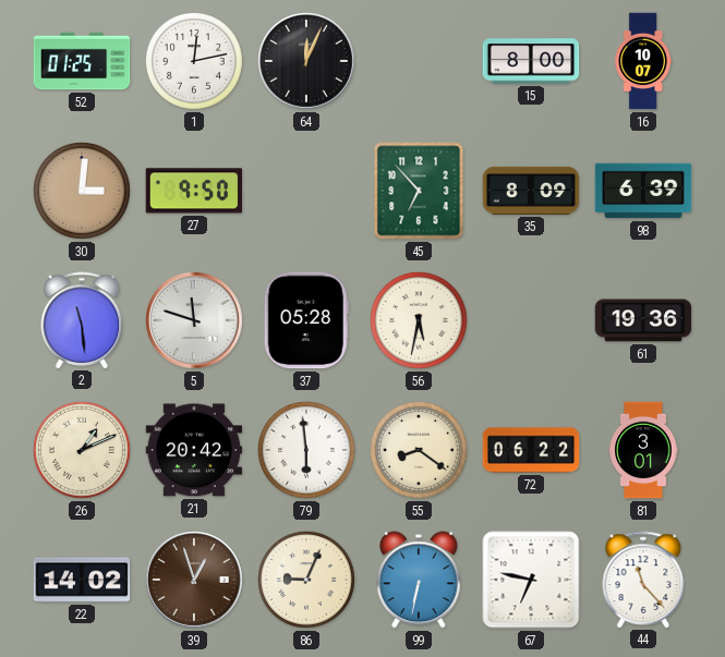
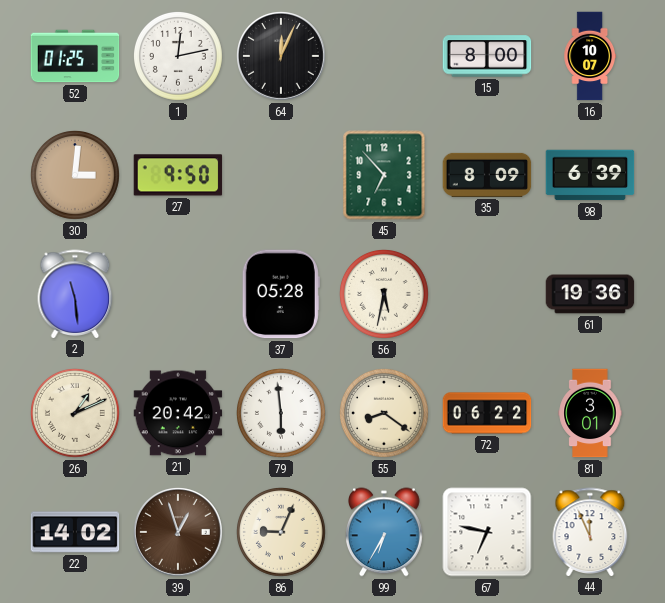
5: 11:48 -> none
99: 6:32 -> 6:35
44: 11:23 -> 11:56
